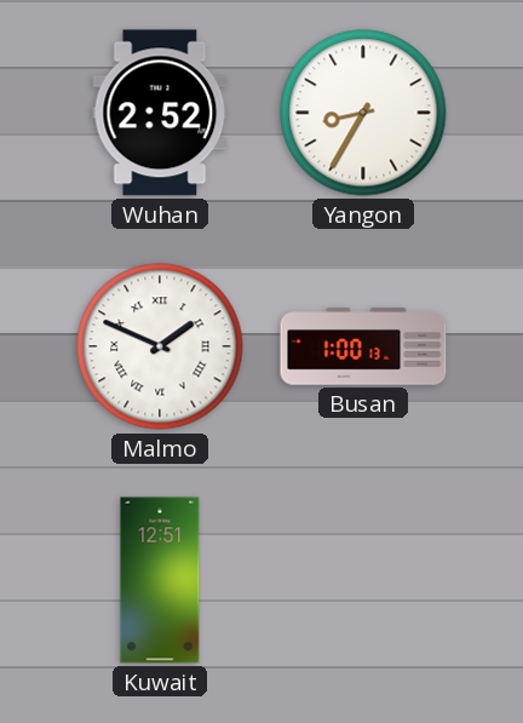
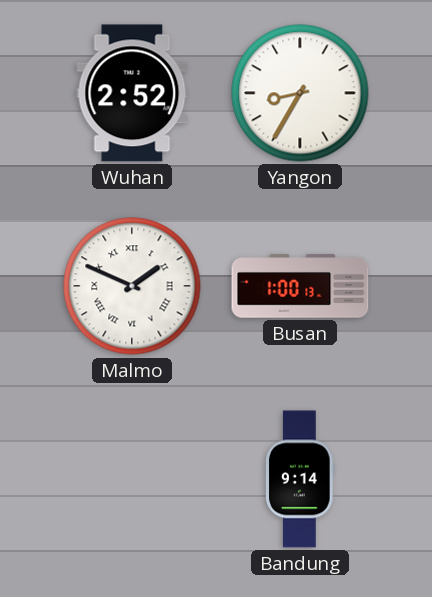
Kuwait: 12:51 -> none
Bandung: none -> 9:14
